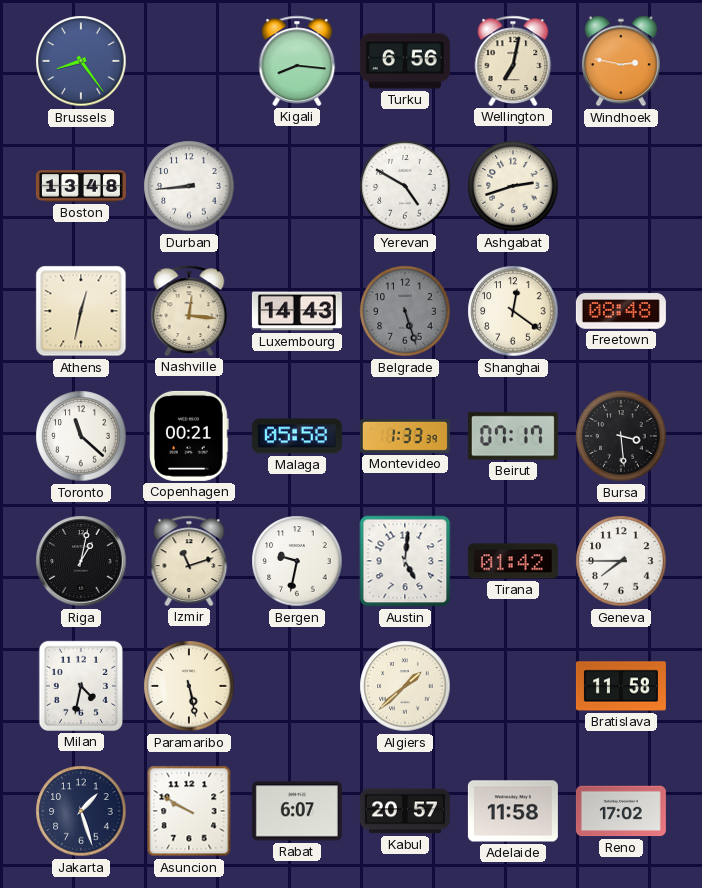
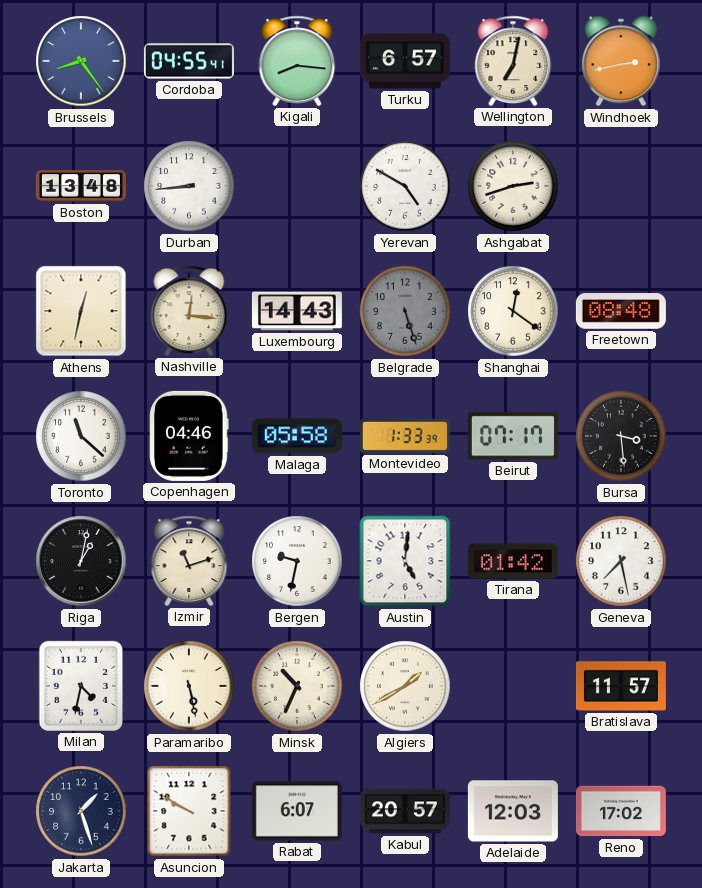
Cordoba: none -> 04:55
Turku: 6:56 -> 6:57
Windhoek: 2:47 -> 2:43
Copenhagen: 00:21 -> 04:46
Geneva: 7:45 -> 7:28
Minsk: none -> 10:34
Algiers: 1:38 -> 1:40
Bratislava: 11:58 -> 11:57
Adelaide: 11:58 -> 12:03
